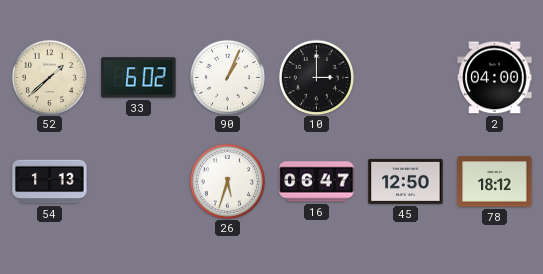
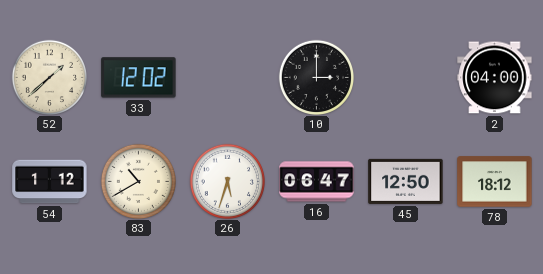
33: 6:02 -> 12:02
90: 1:04 -> none
54: 1:13 -> 1:12
83: none -> 10:40
